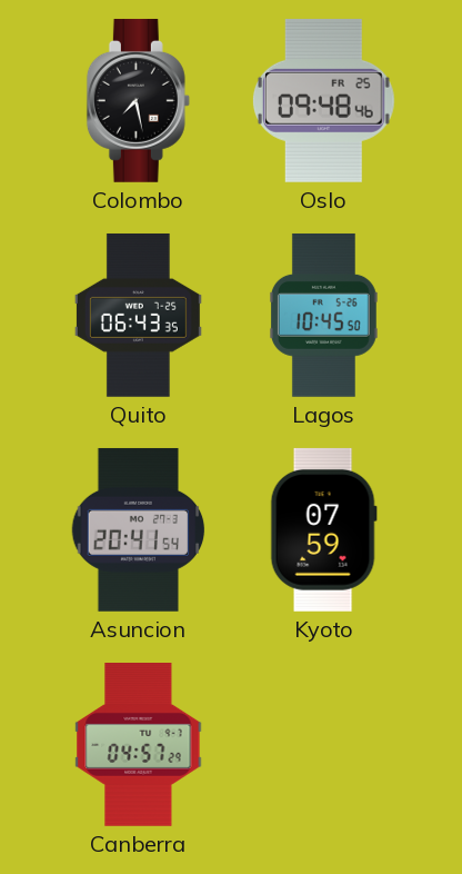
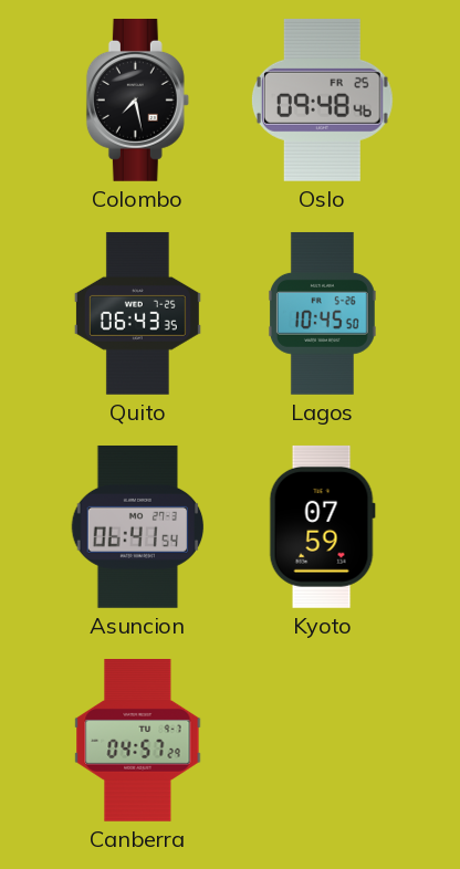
Asuncion: 20:41 -> 06:41
